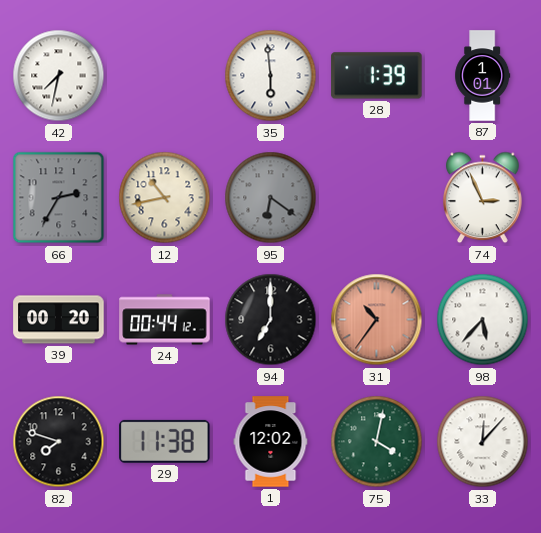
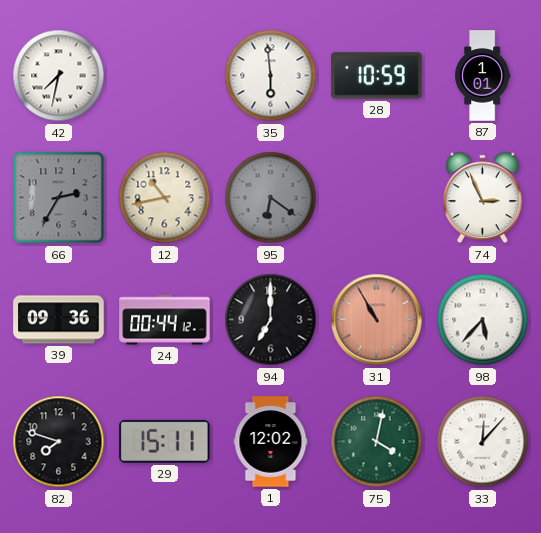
28: 1:39 -> 10:59
39: 00:20 -> 09:36
31: 10:36 -> 10:55
29: 11:38 -> 15:11
